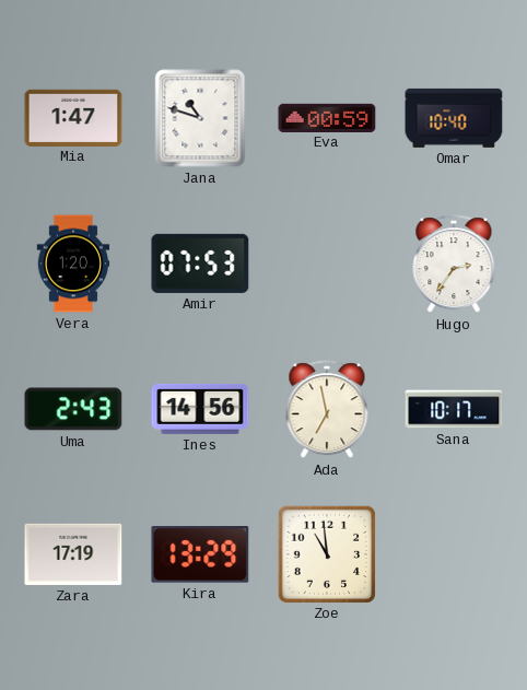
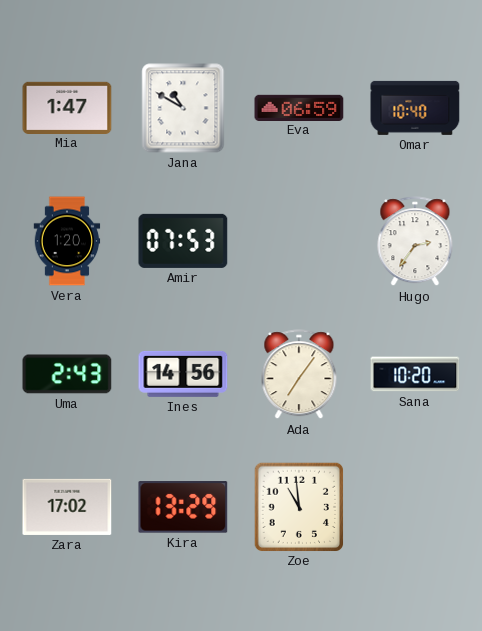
Jana: 10:48 -> 10:50
Eva: 00:59 -> 06:59
Ada: 6:58 -> 7:06
Sana: 10:17 -> 10:20
Zara: 17:19 -> 17:02
